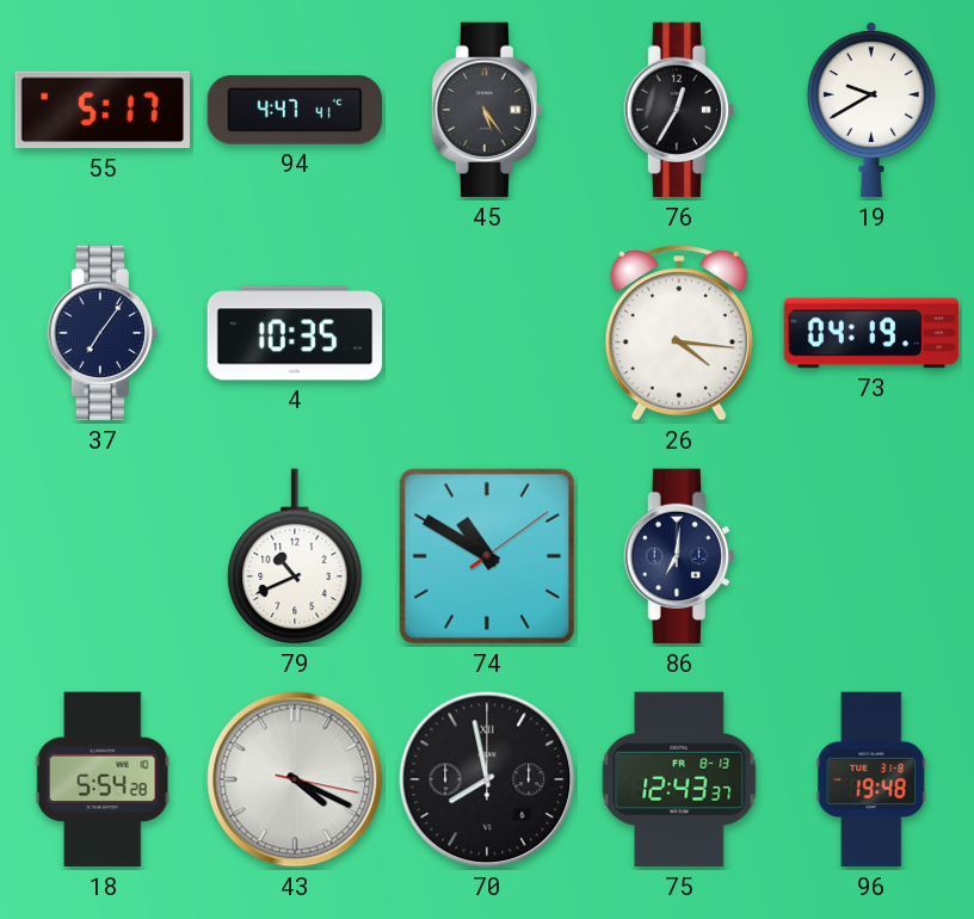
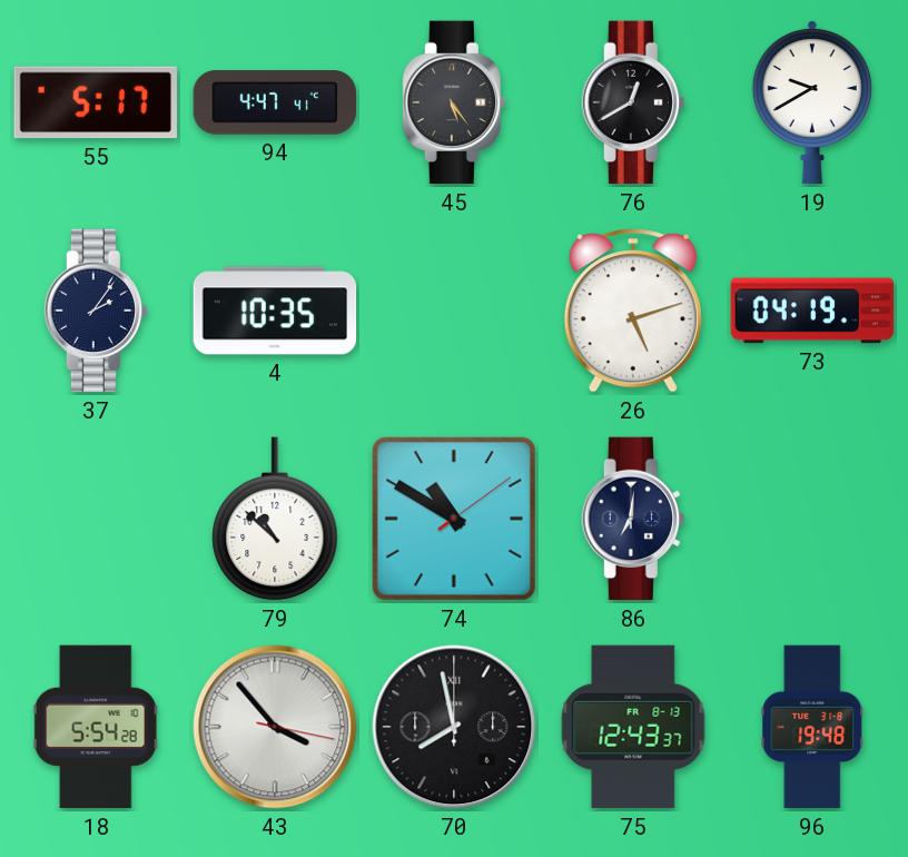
76: 12:35 -> 12:40
37: 7:06 -> 2:06
26: 4:16 -> 5:12
79: 10:41 -> 10:52
43: 4:19 -> 3:53
